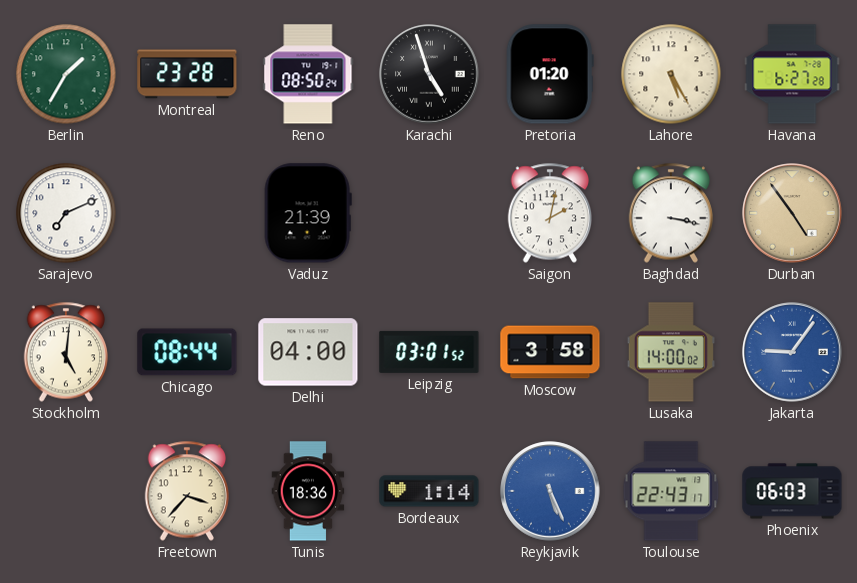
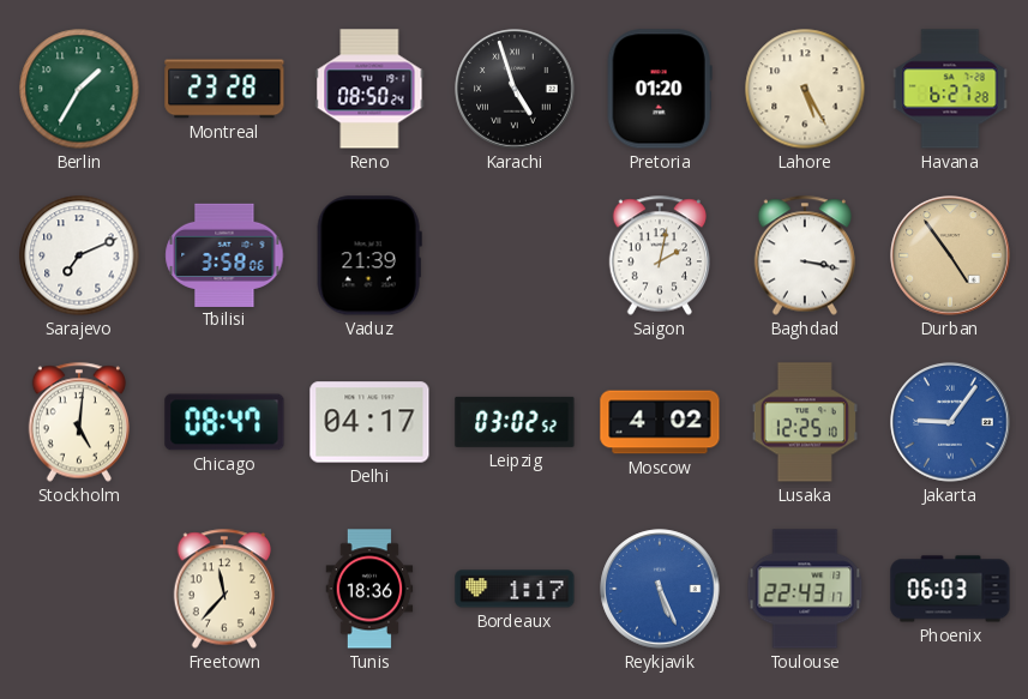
Tbilisi: none -> 3:58
Chicago: 08:44 -> 08:47
Delhi: 04:00 -> 04:17
Leipzig: 03:01 -> 03:02
Moscow: 3:58 -> 4:02
Lusaka: 14:00 -> 12:25
Freetown: 3:37 -> 11:37
Bordeaux: 1:14 -> 1:17
